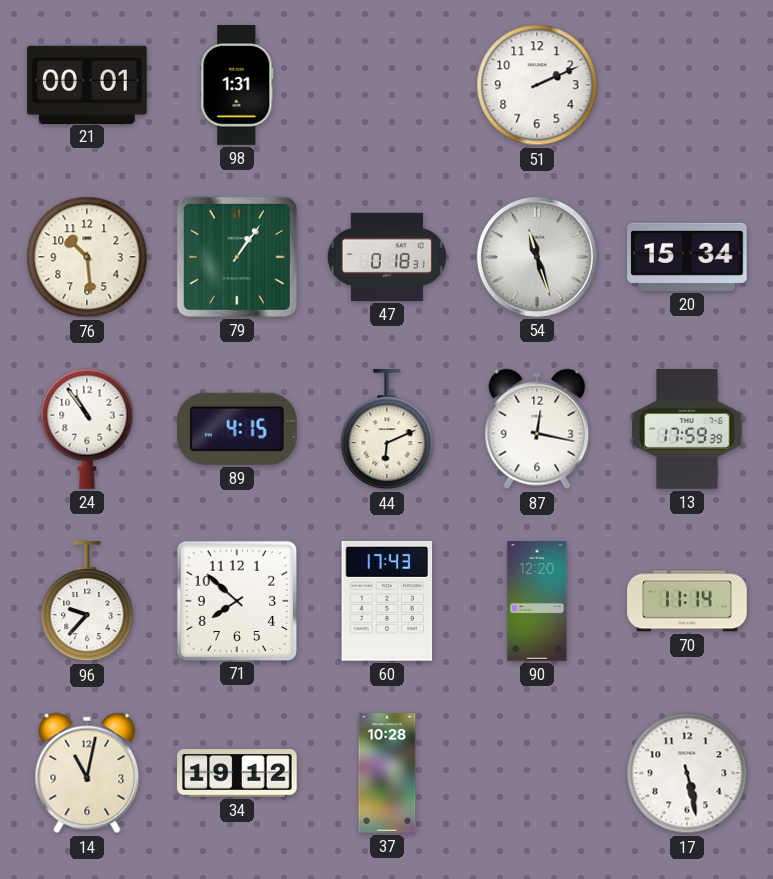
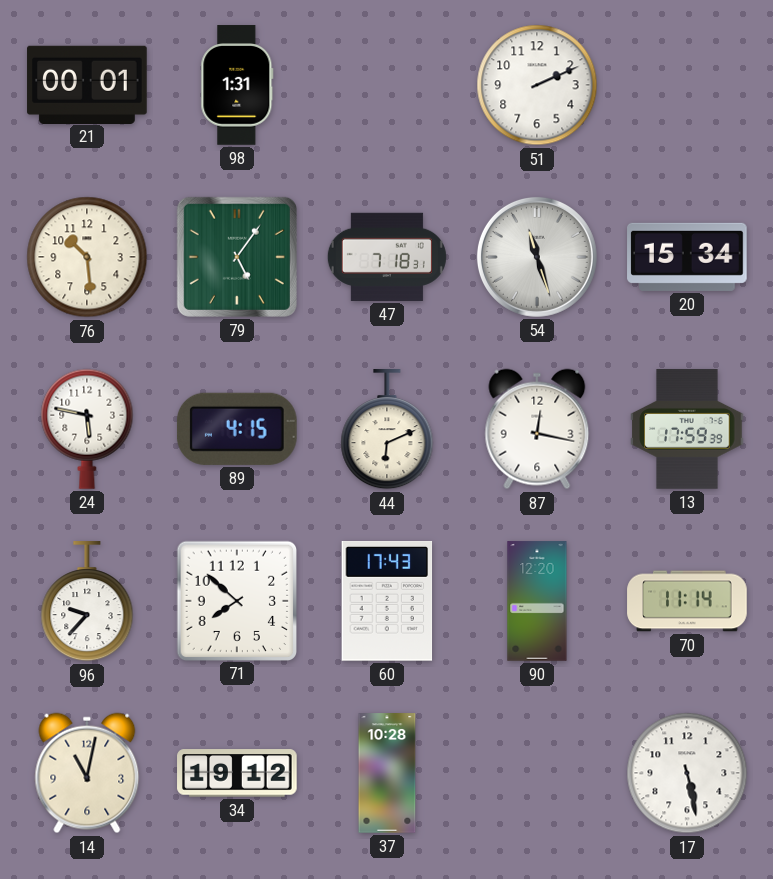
79: 1:06 -> 5:06
47: 0:18 -> 7:18
24: 10:54 -> 5:47
